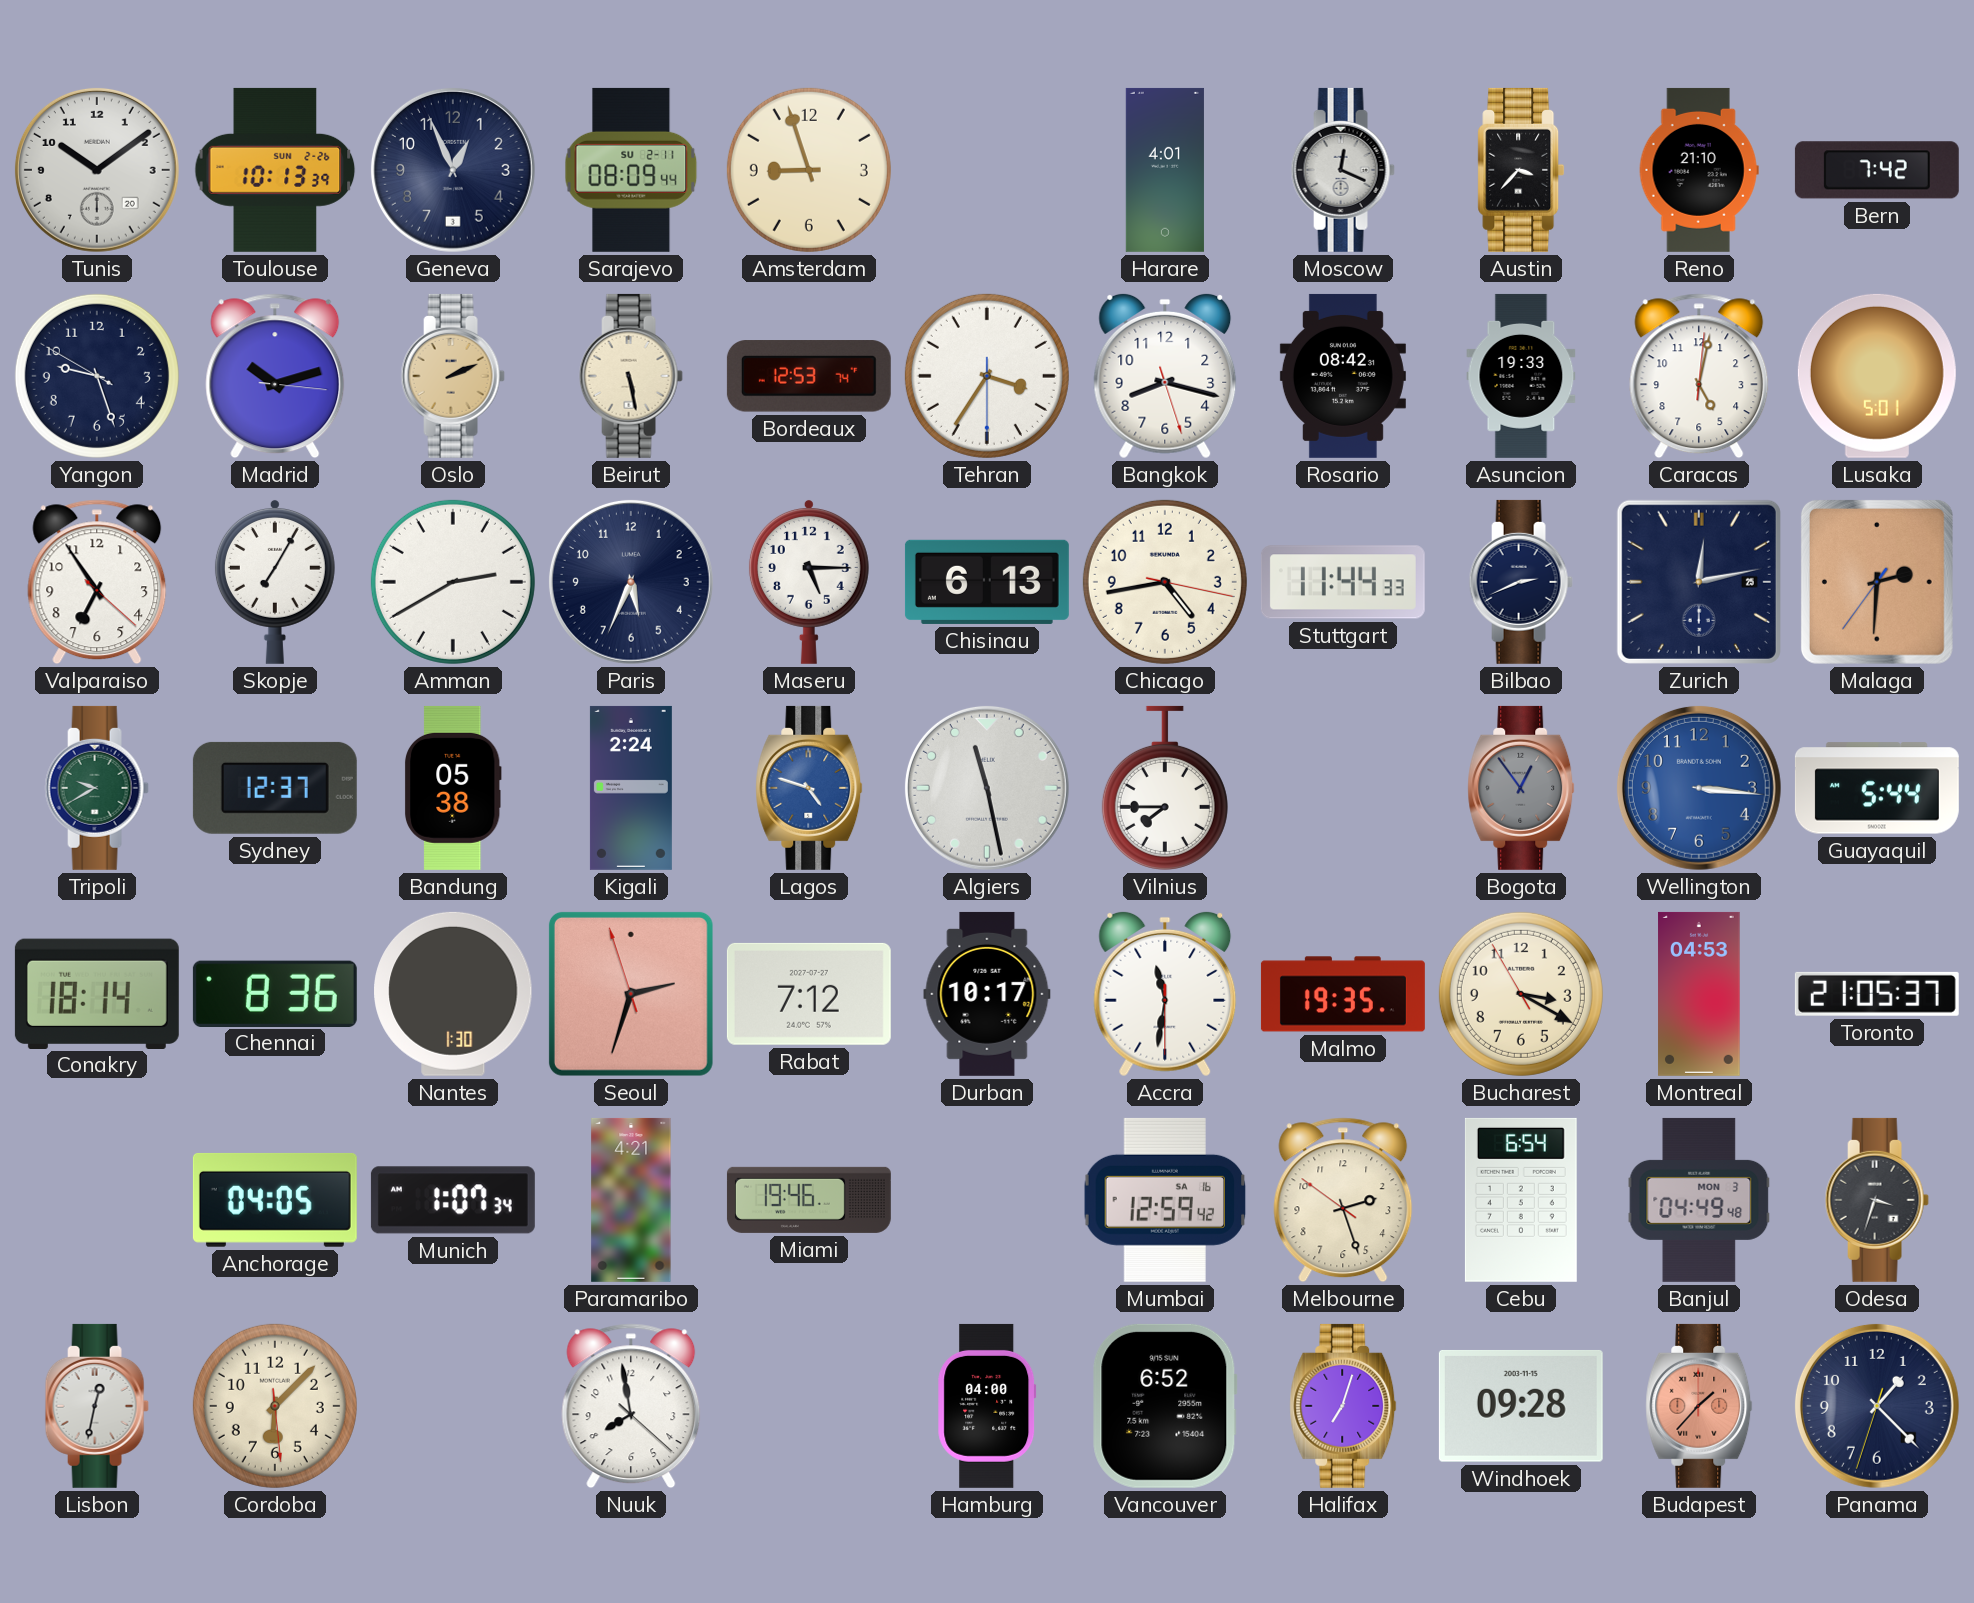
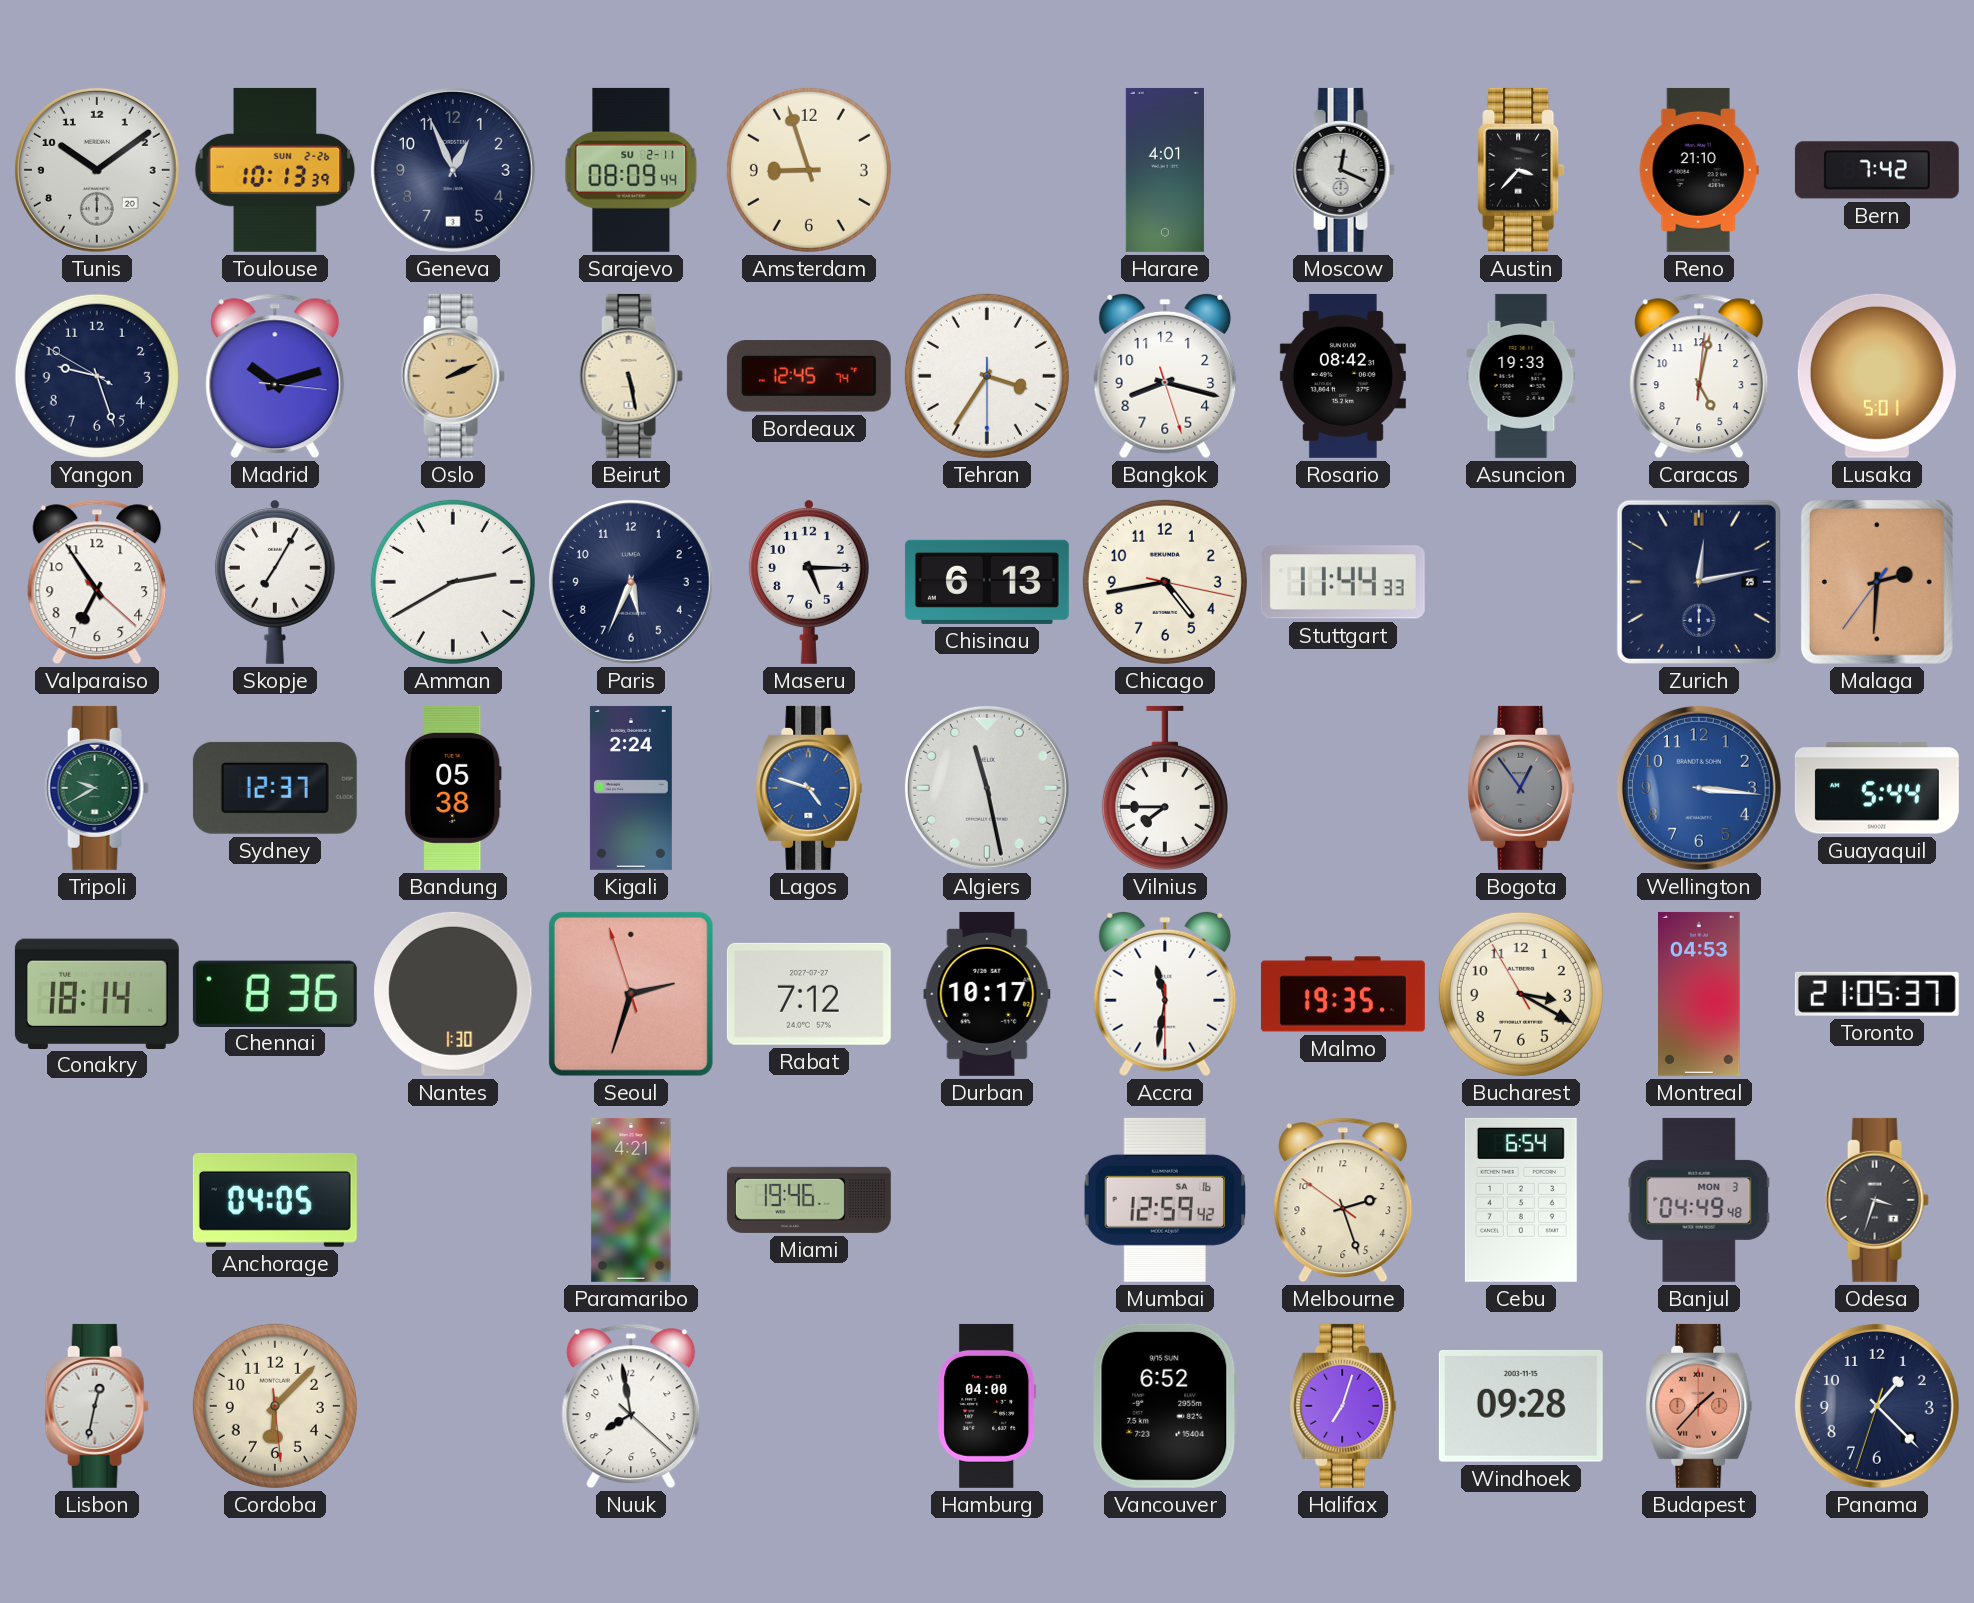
Bordeaux: 12:53 -> 12:45
Bilbao: 2:41 -> none
Munich: 1:07 -> none
